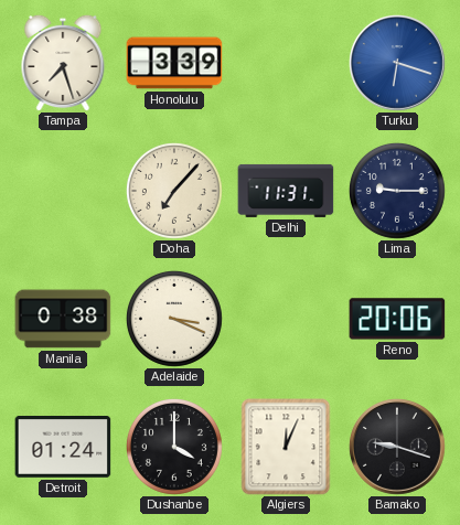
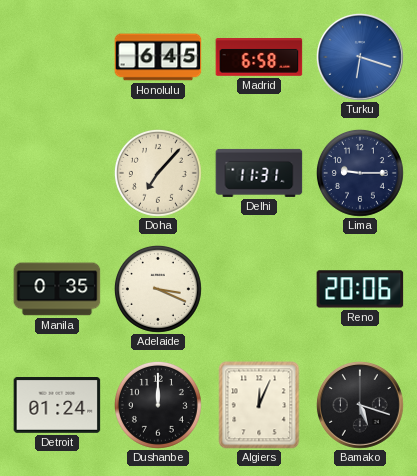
Tampa: 7:27 -> none
Honolulu: 3:39 -> 6:45
Madrid: none -> 6:58
Manila: 0:38 -> 0:35
Dushanbe: 4:00 -> 12:00
Bamako: 9:18 -> 5:18
